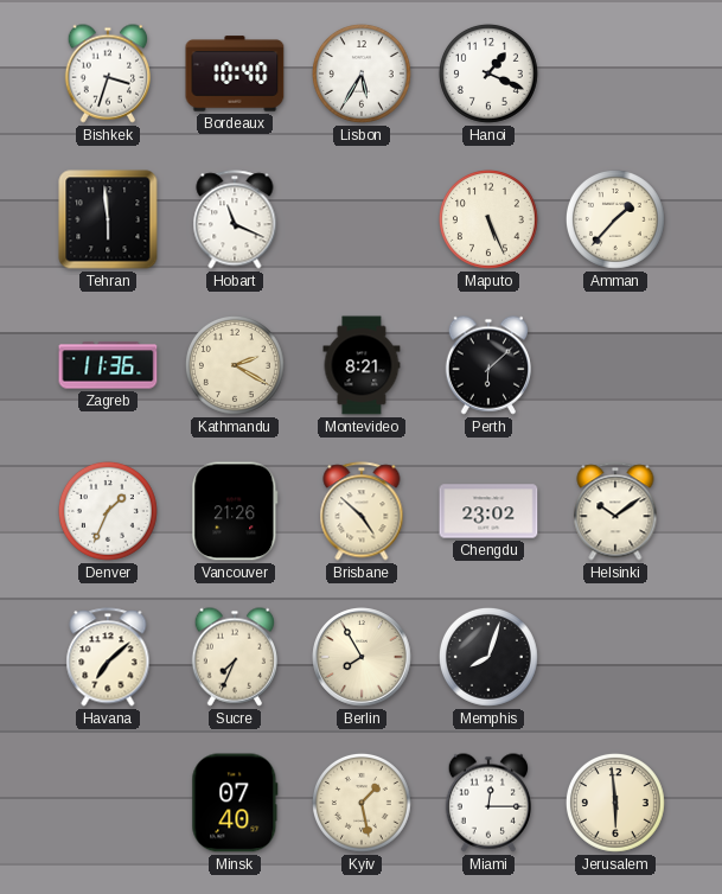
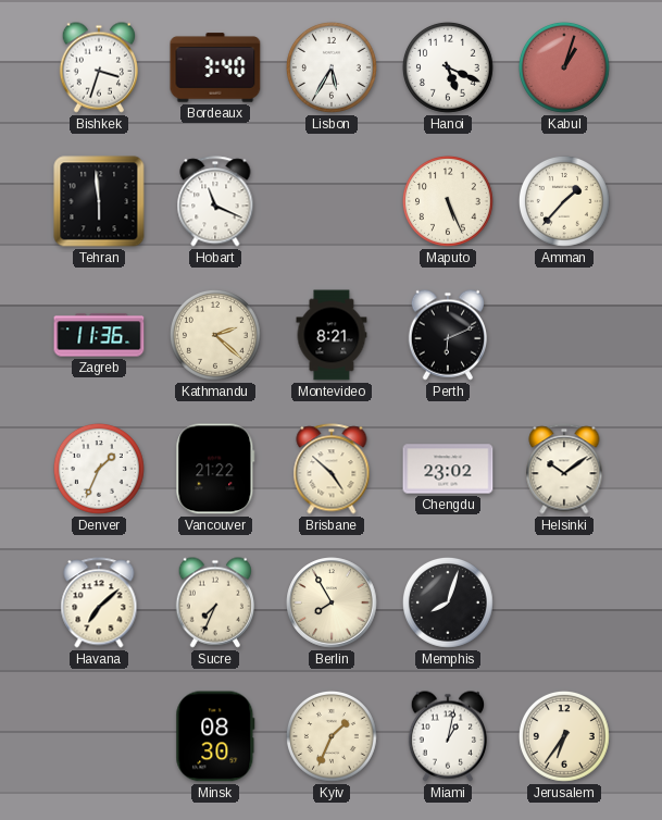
Bordeaux: 10:40 -> 3:40
Hanoi: 1:19 -> 5:19
Kabul: none -> 1:03
Kathmandu: 2:20 -> 2:22
Perth: 6:08 -> 6:11
Vancouver: 21:26 -> 21:22
Minsk: 07:40 -> 08:30
Kyiv: 1:28 -> 1:34
Miami: 12:15 -> 1:02
Jerusalem: 5:59 -> 6:36
